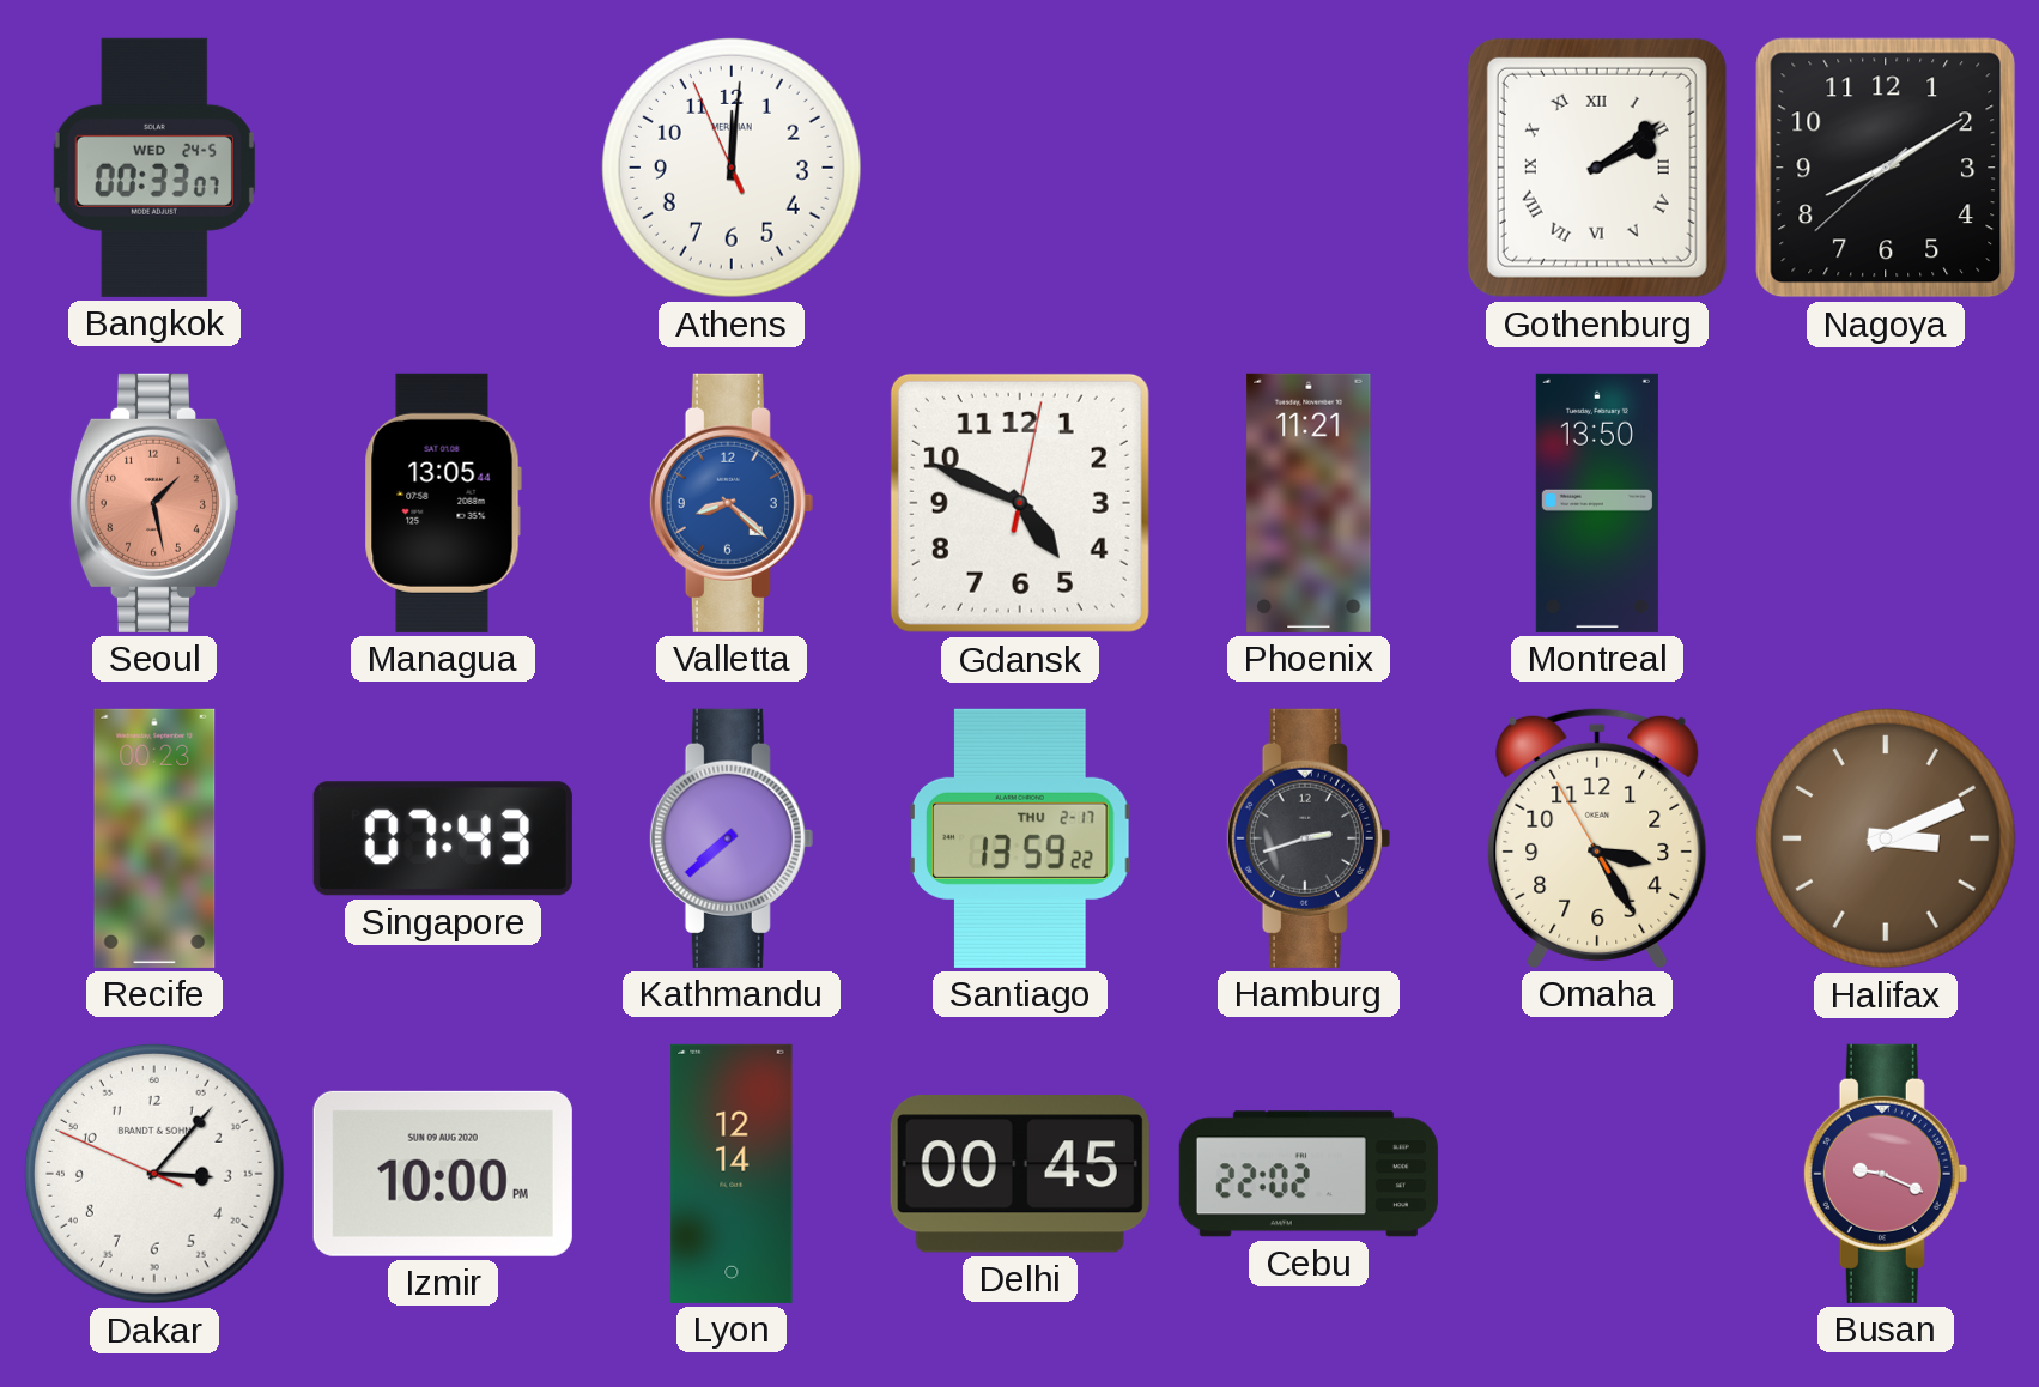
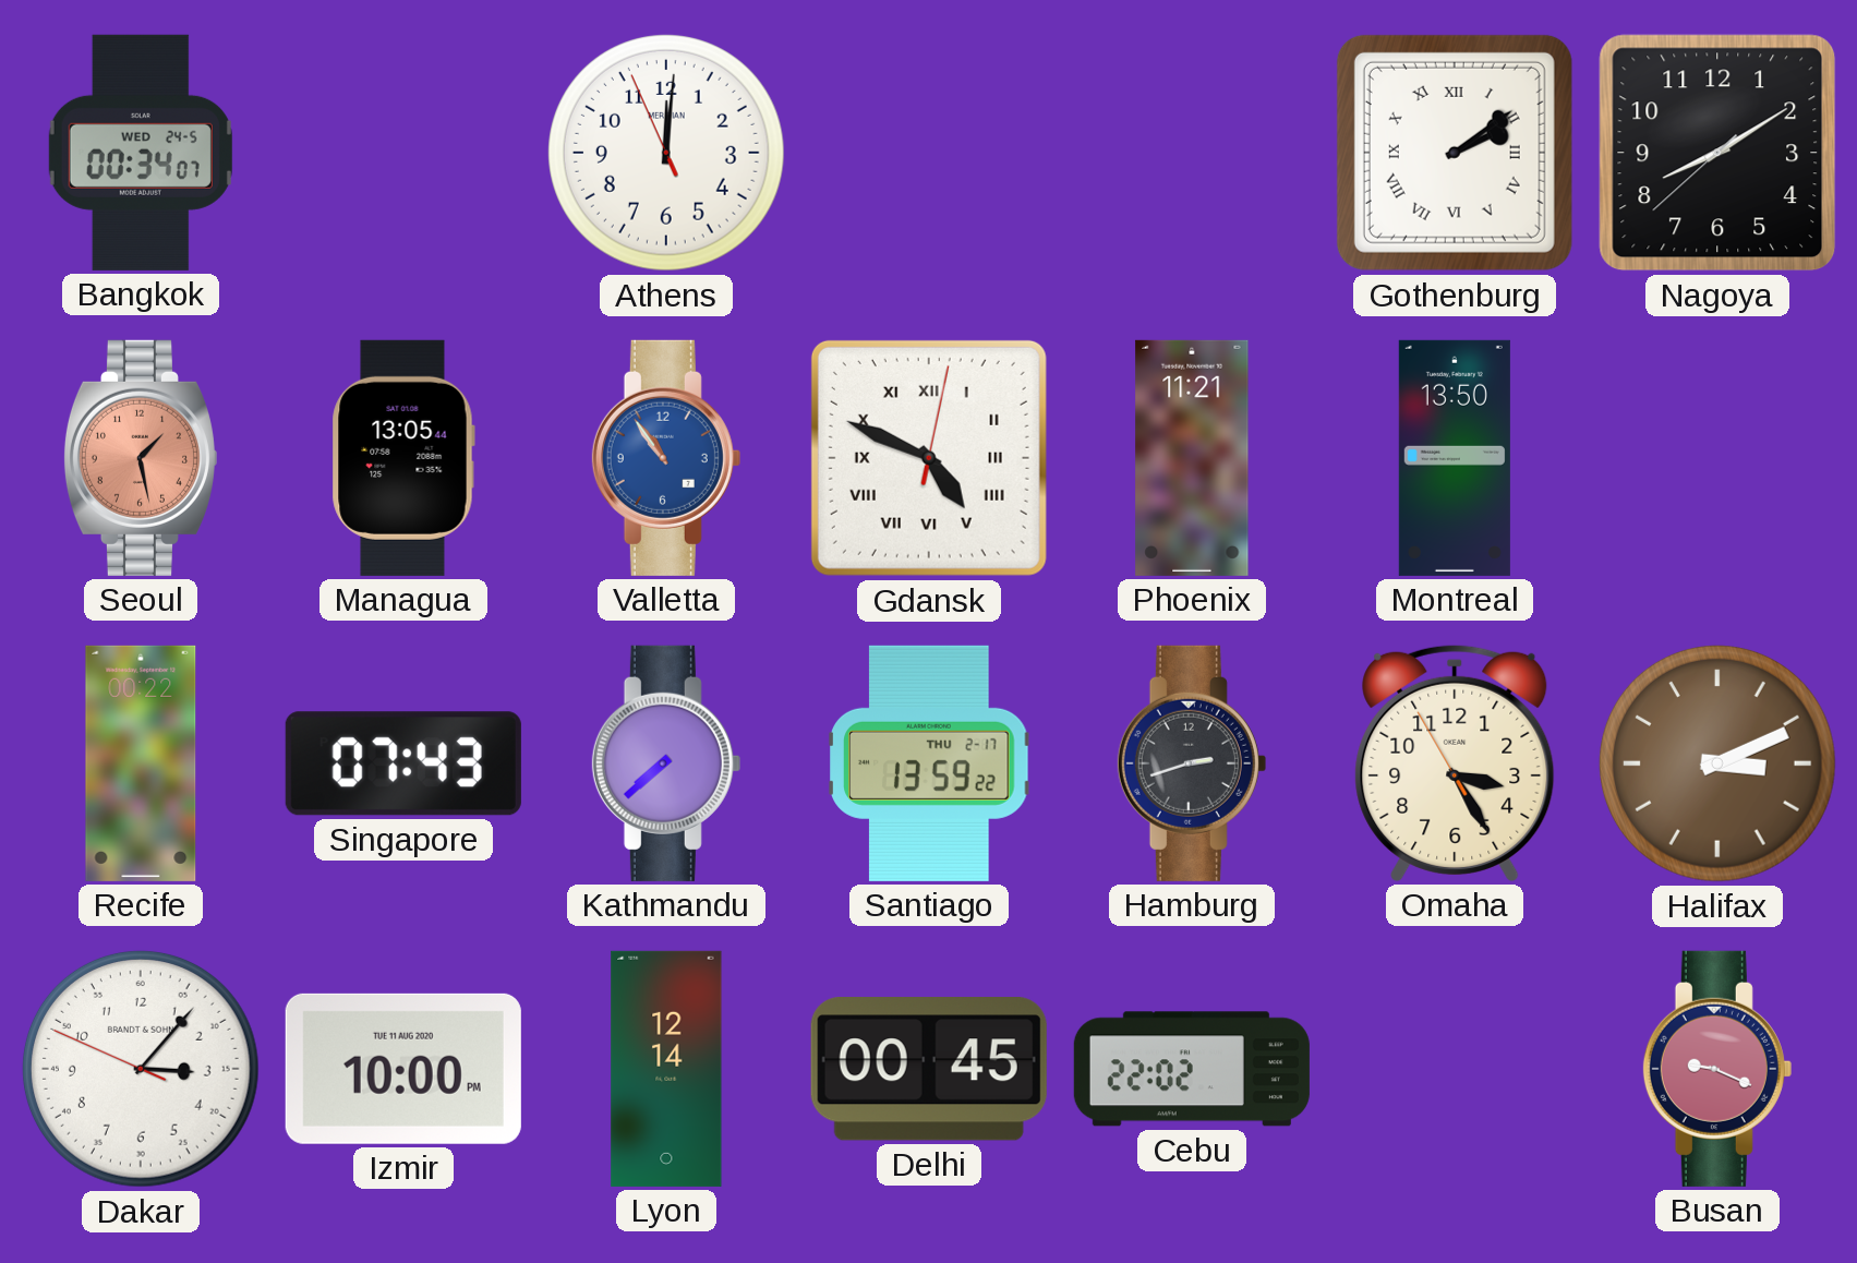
Bangkok: 00:33 -> 00:34
Valletta: 8:22 -> 10:54
Gdansk numerals: Arabic -> Roman
Recife: 00:23 -> 00:22
Izmir date: SUN 09 AUG 2020 -> TUE 11 AUG 2020
